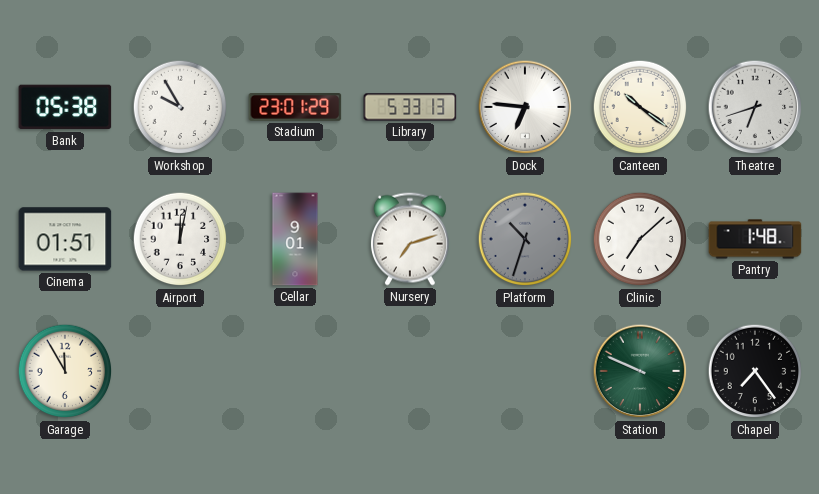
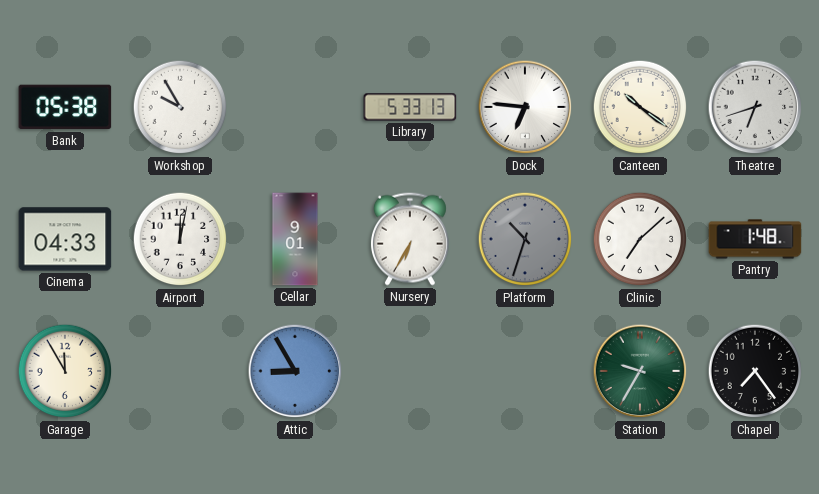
Stadium: 23:01 -> none
Cinema: 01:51 -> 04:33
Nursery: 7:12 -> 6:35
Attic: none -> 8:55
Station: 9:49 -> 9:35
